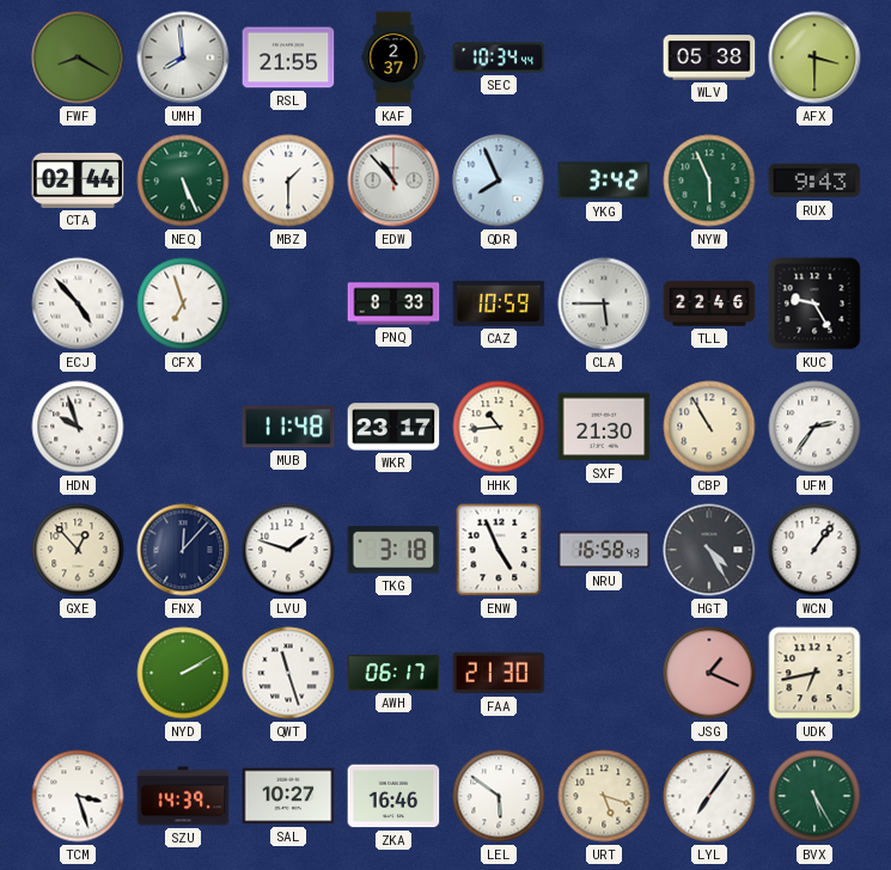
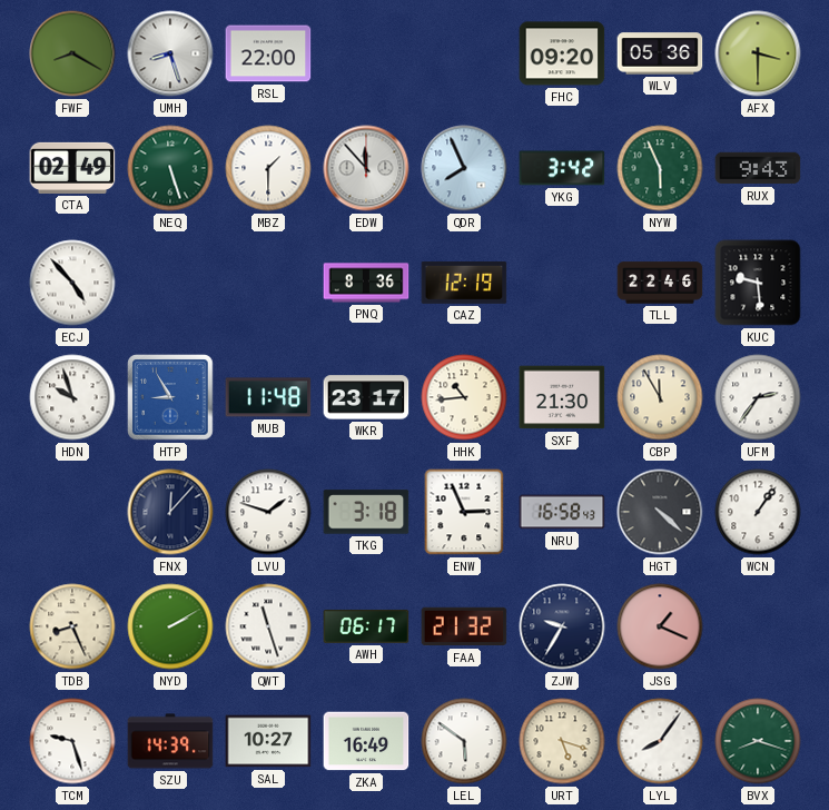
UMH: 7:59 -> 8:27
RSL: 21:55 -> 22:00
KAF: 2:37 -> none
SEC: 10:34 -> none
FHC: none -> 09:20
WLV: 05:38 -> 05:36
CTA: 02:44 -> 02:49
NEQ: 5:26 -> 5:27
EDW: 10:53 -> 11:53
CFX: 6:57 -> none
PNQ: 8:33 -> 8:36
CAZ: 10:59 -> 12:19
CLA: 5:45 -> none
KUC: 9:25 -> 9:29
HTP: none -> 8:55
CBP: 10:55 -> 11:55
GXE: 12:53 -> none
ENW: 4:56 -> 2:56
HGT: 4:25 -> 4:22
TDB: none -> 8:26
FAA: 21:30 -> 21:32
ZJW: none -> 9:35
UDK: 6:43 -> none
TCM: 3:27 -> 9:27
ZKA: 16:46 -> 16:49
LYL: 7:06 -> 8:06
BVX: 5:25 -> 8:18
